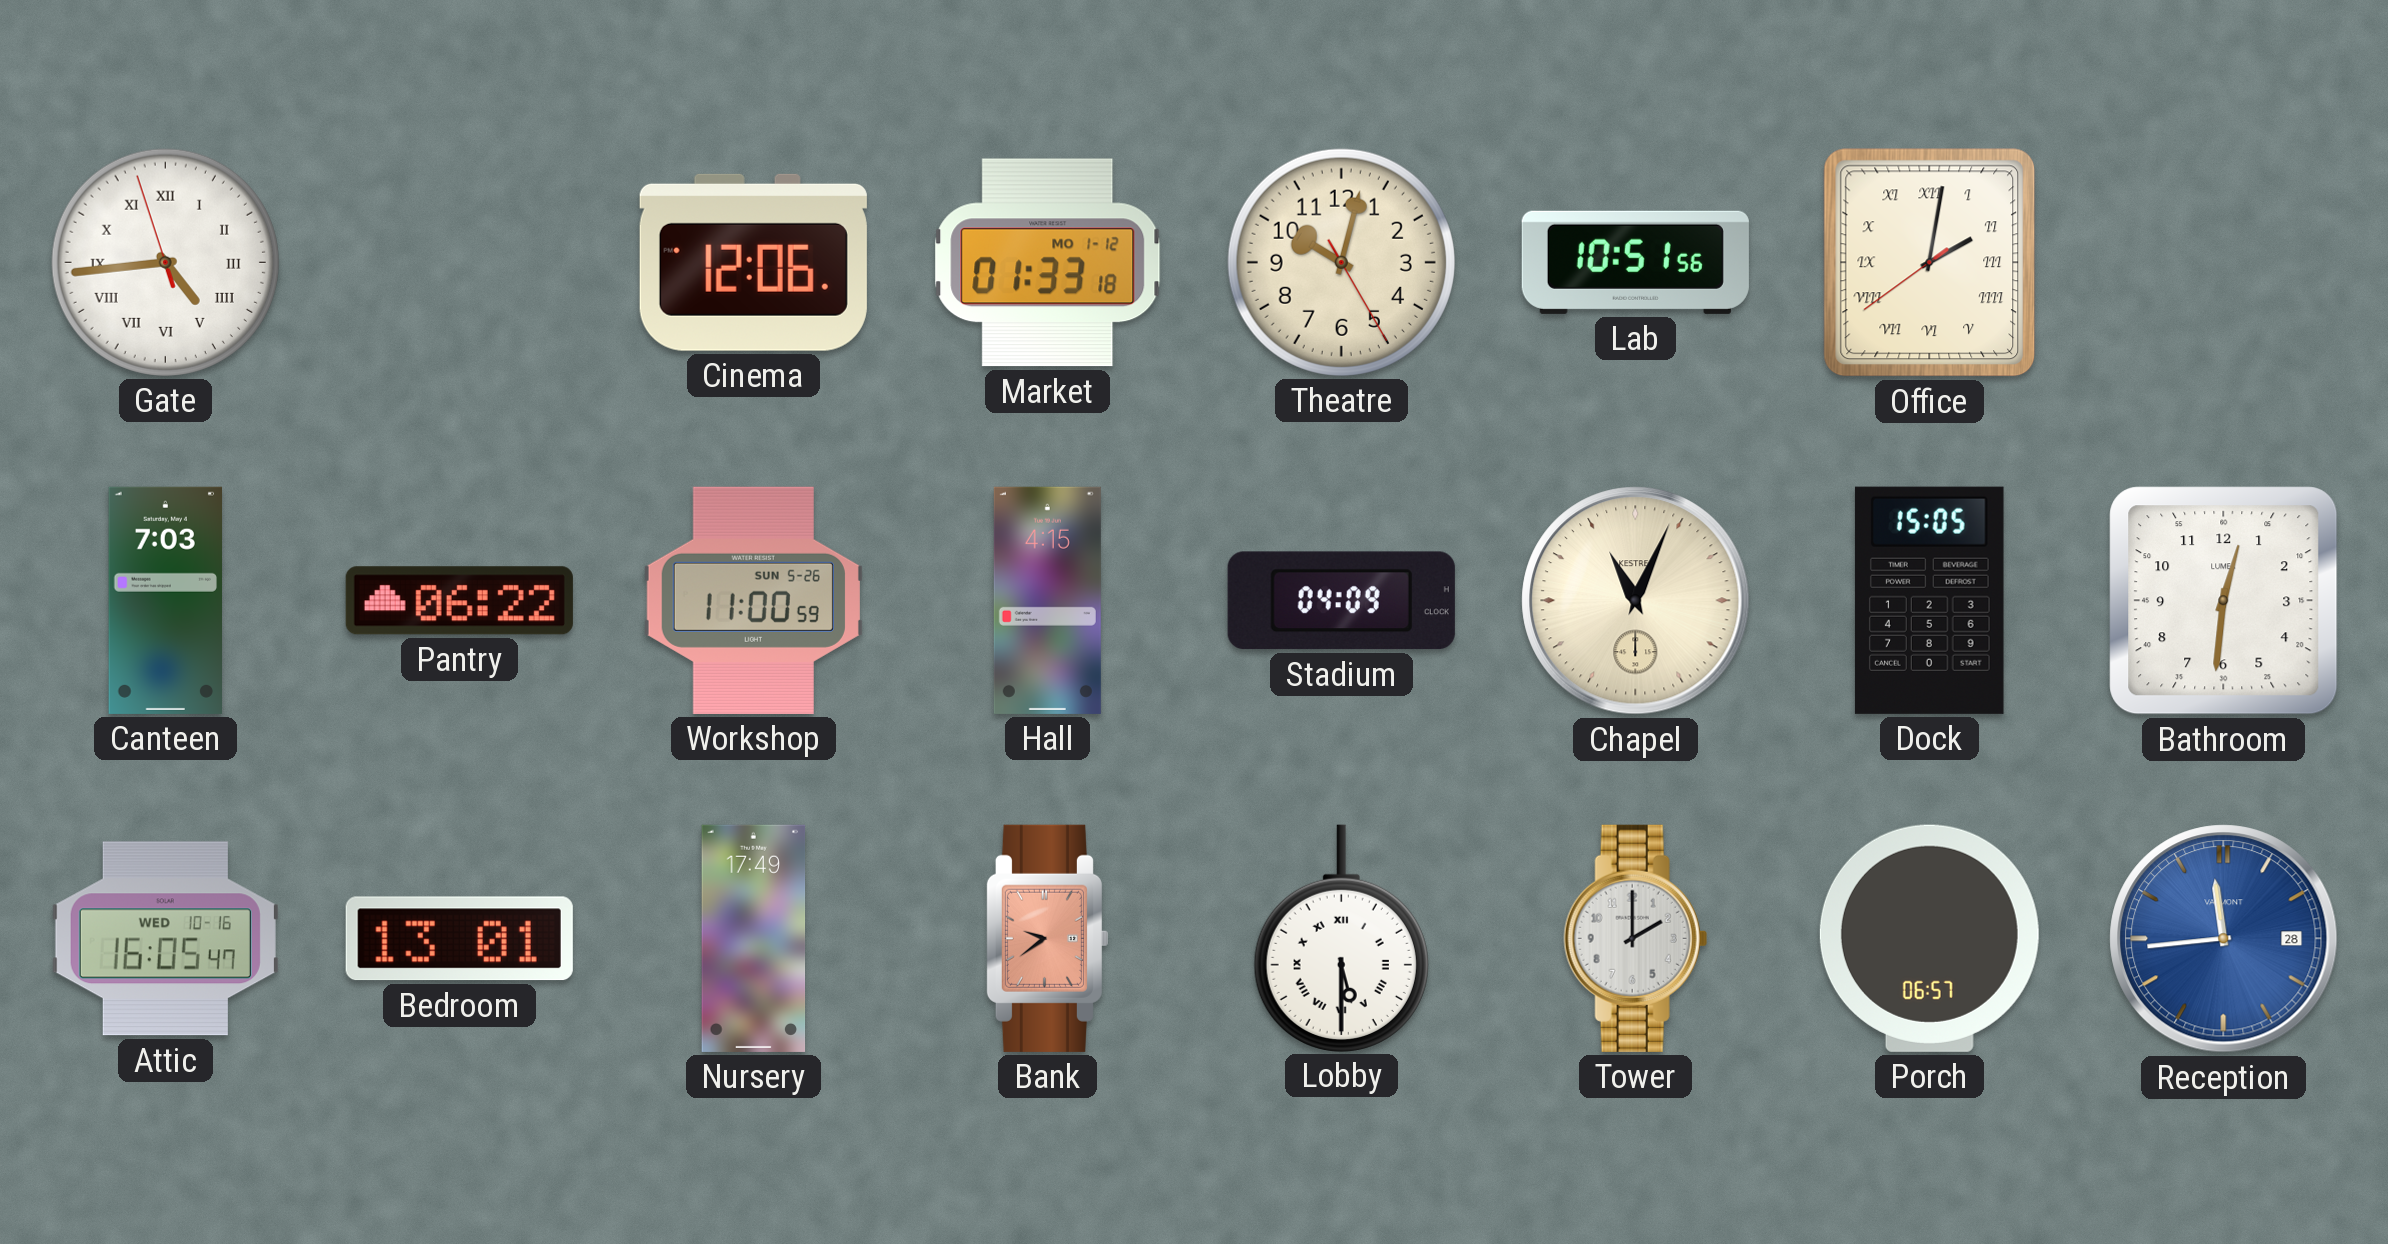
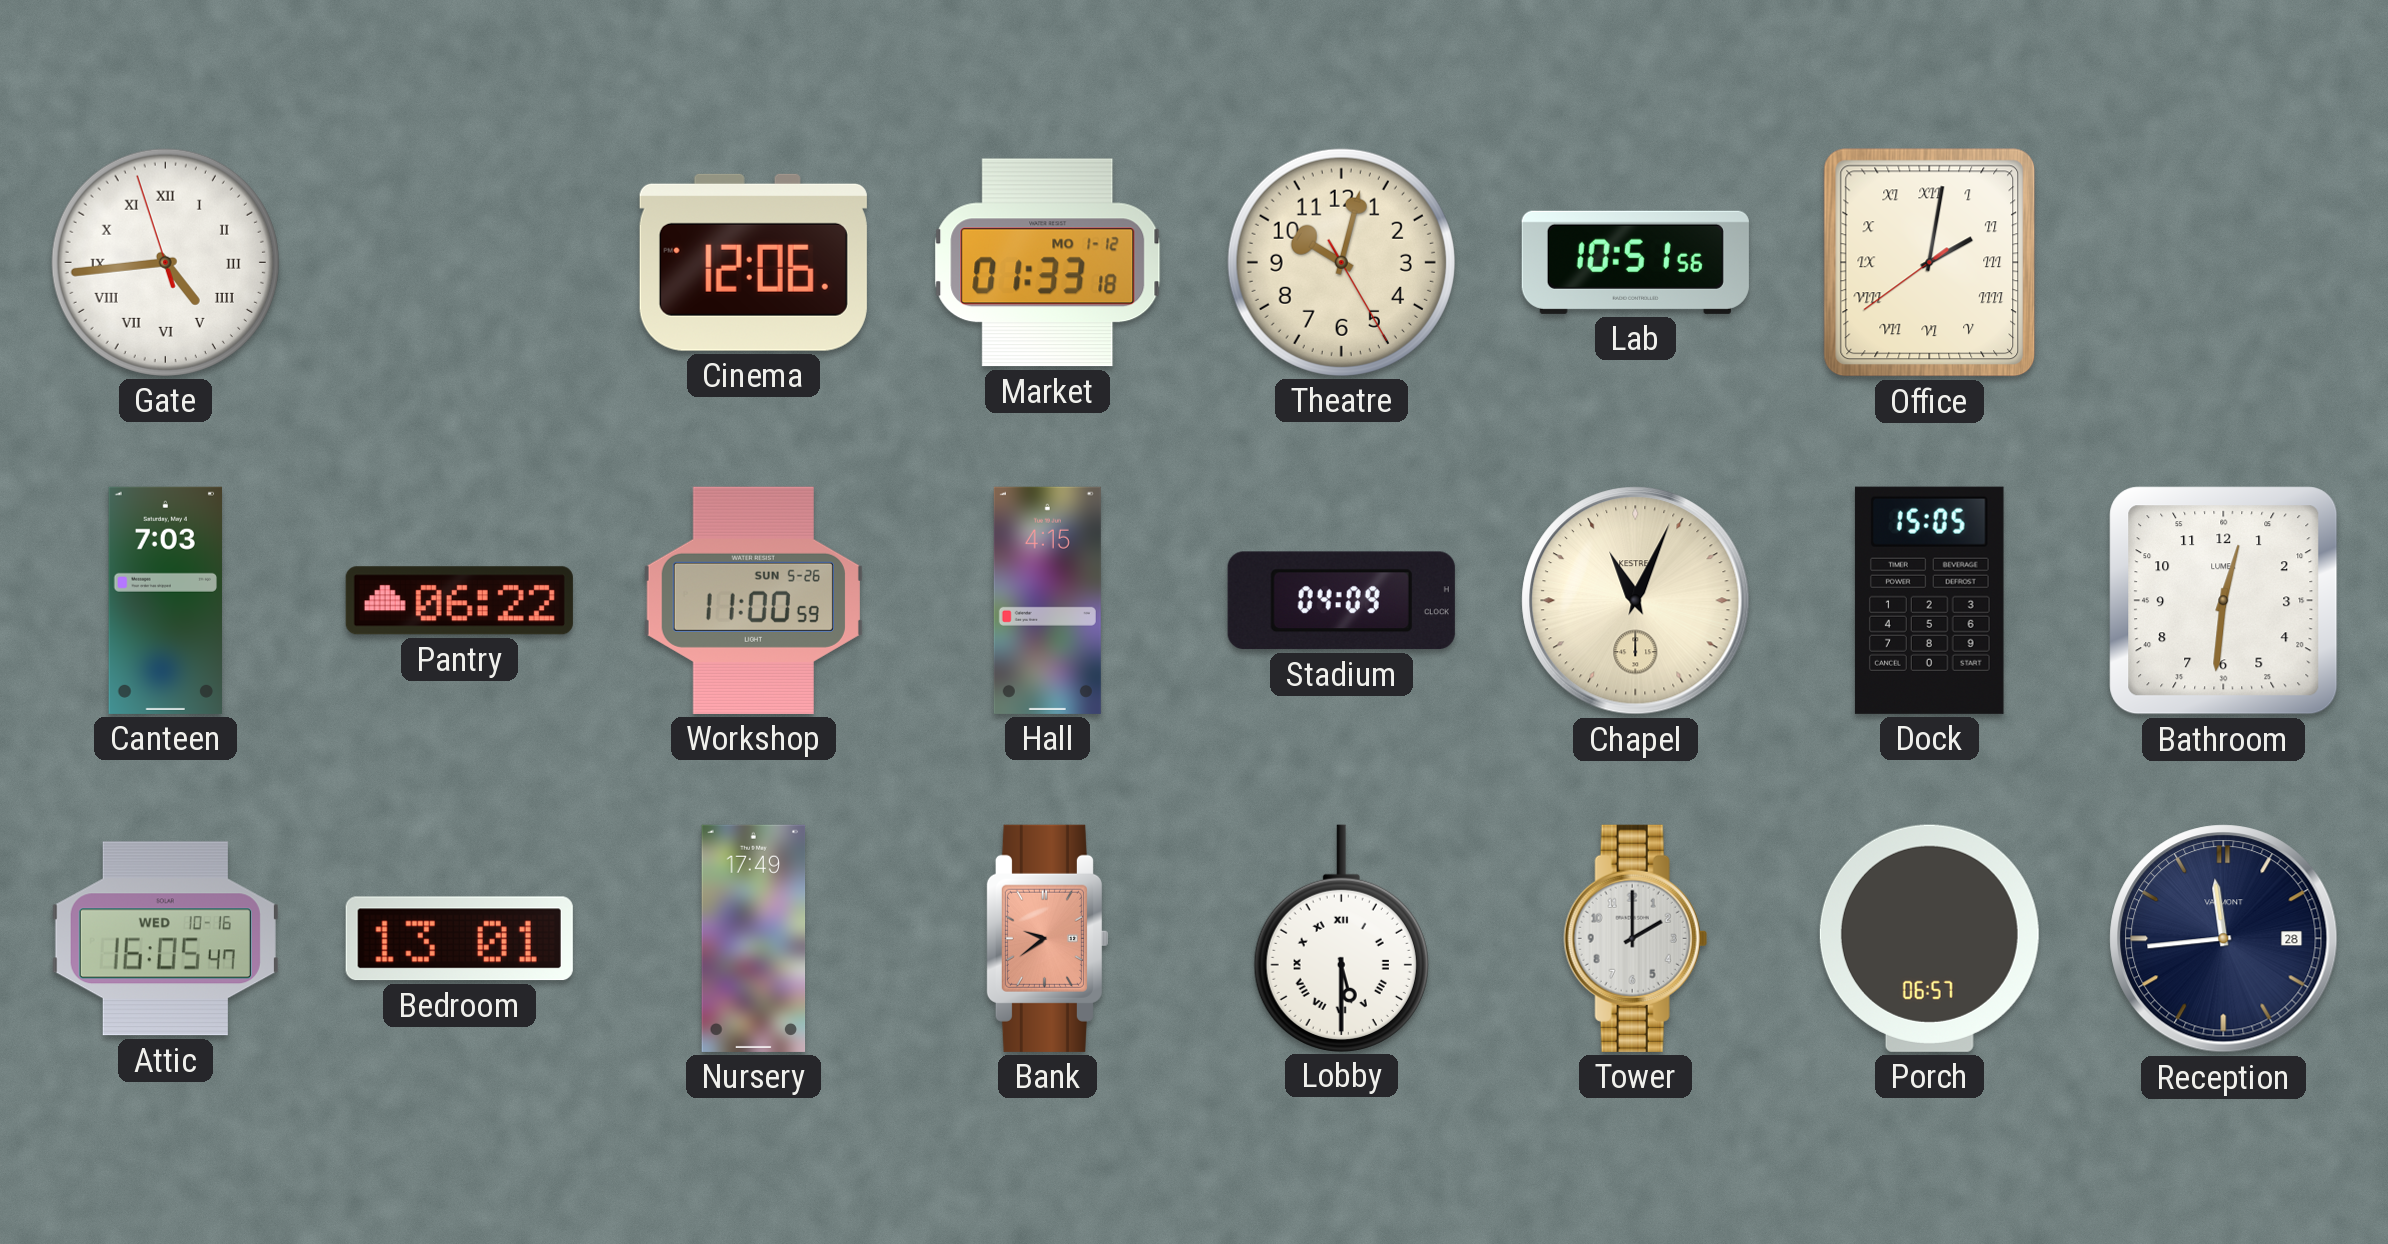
Reception dial: blue -> navy
